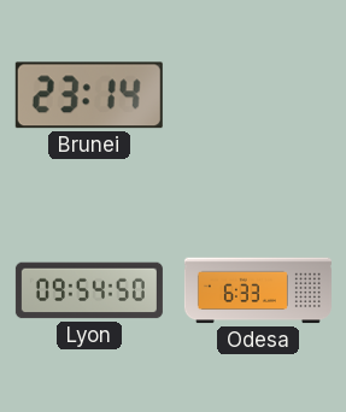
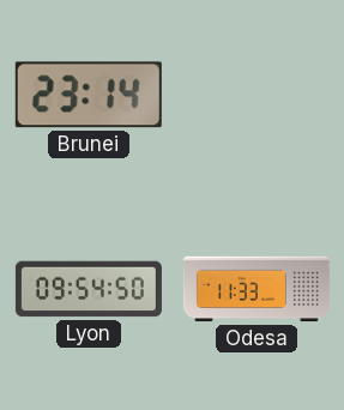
Odesa: 6:33 -> 11:33
